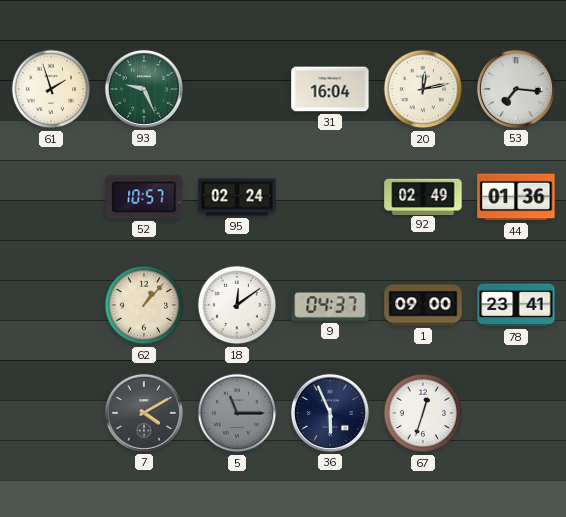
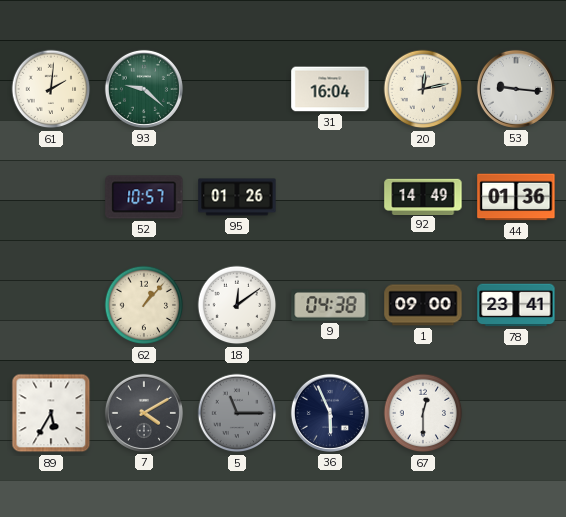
61: 1:57 -> 2:01
93: 9:26 -> 9:22
53: 7:16 -> 9:16
95: 02:24 -> 01:26
92: 02:49 -> 14:49
9: 04:37 -> 04:38
89: none -> 5:35
67: 12:33 -> 12:30
